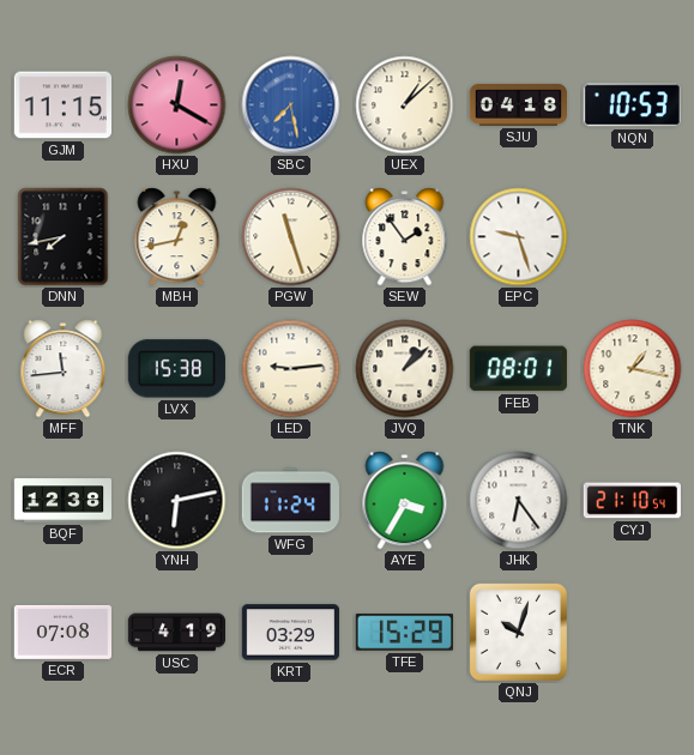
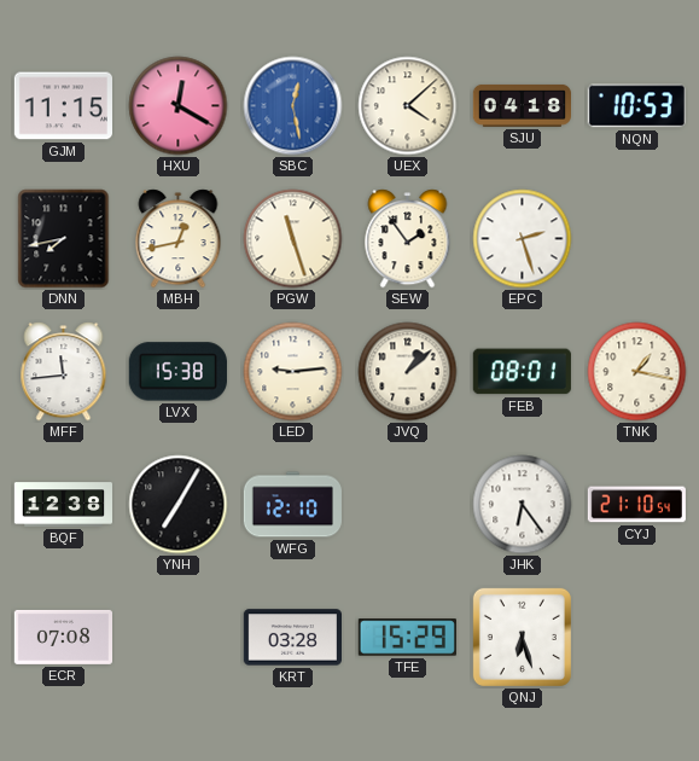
SBC: 7:28 -> 12:28
UEX: 1:08 -> 4:08
EPC: 9:27 -> 2:27
YNH: 6:13 -> 7:05
WFG: 11:24 -> 12:10
AYE: 3:35 -> none
USC: 4:19 -> none
KRT: 03:29 -> 03:28
QNJ: 10:03 -> 6:27
